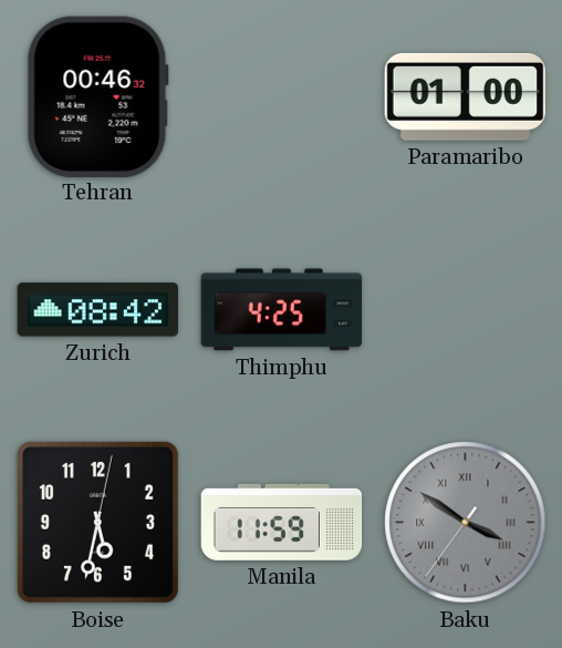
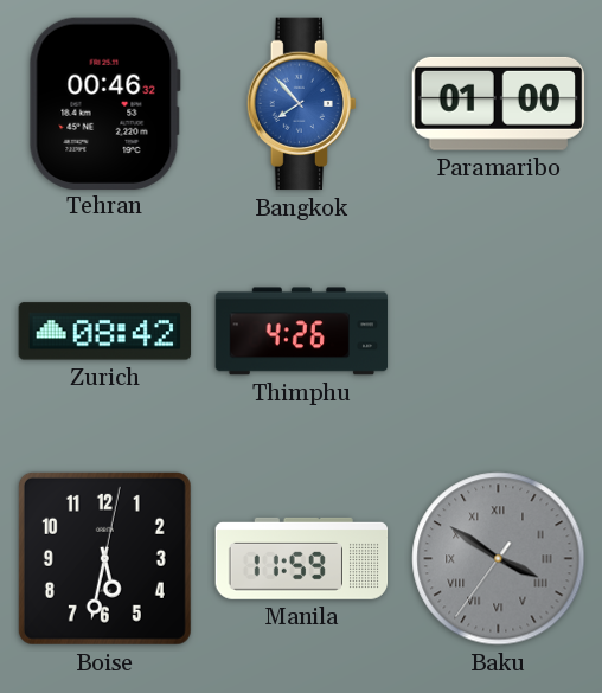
Bangkok: none -> 7:53
Thimphu: 4:25 -> 4:26
